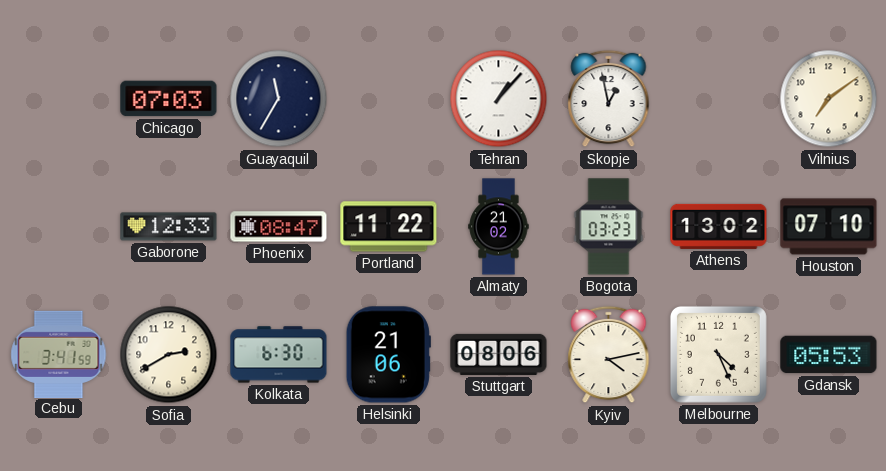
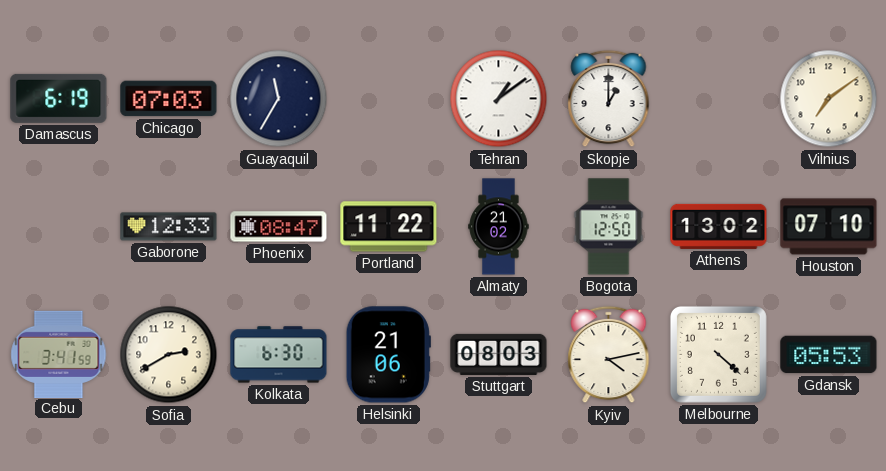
Damascus: none -> 6:19
Tehran: 1:07 -> 1:09
Skopje: 12:58 -> 1:00
Bogota: 03:23 -> 12:50
Stuttgart: 08:06 -> 08:03
Melbourne: 4:26 -> 4:22
